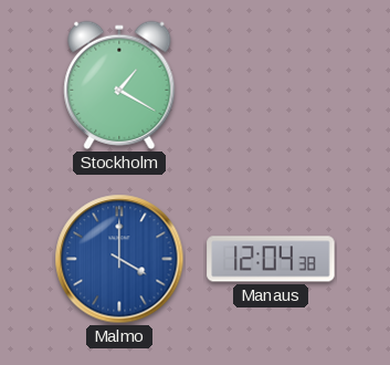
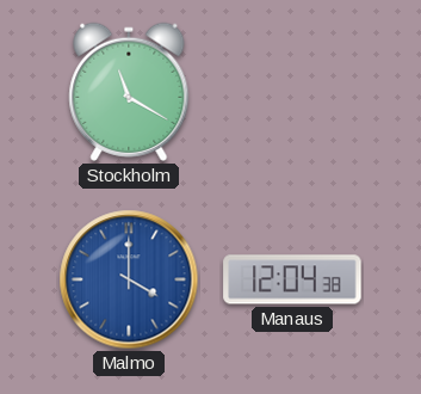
Stockholm: 1:20 -> 11:20
